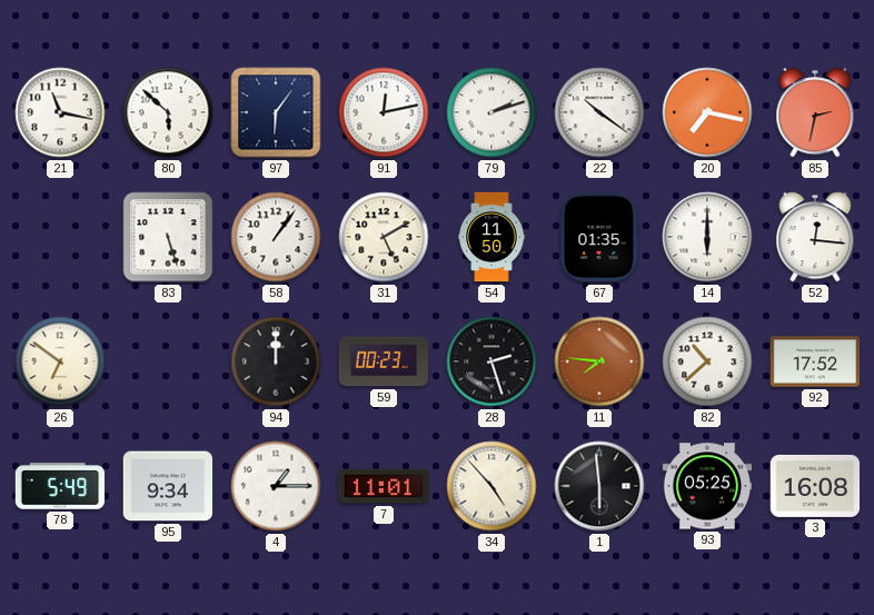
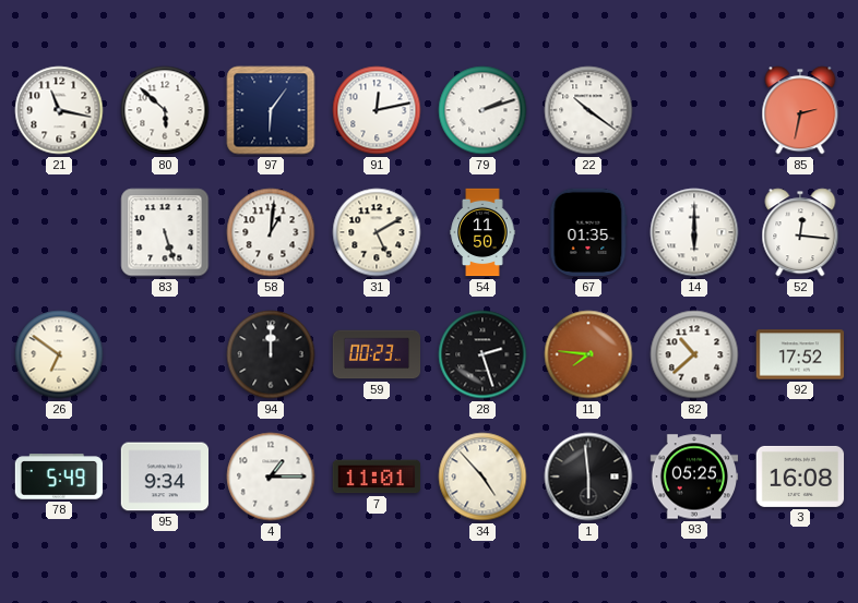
20: 7:17 -> none
58: 1:06 -> 1:01
